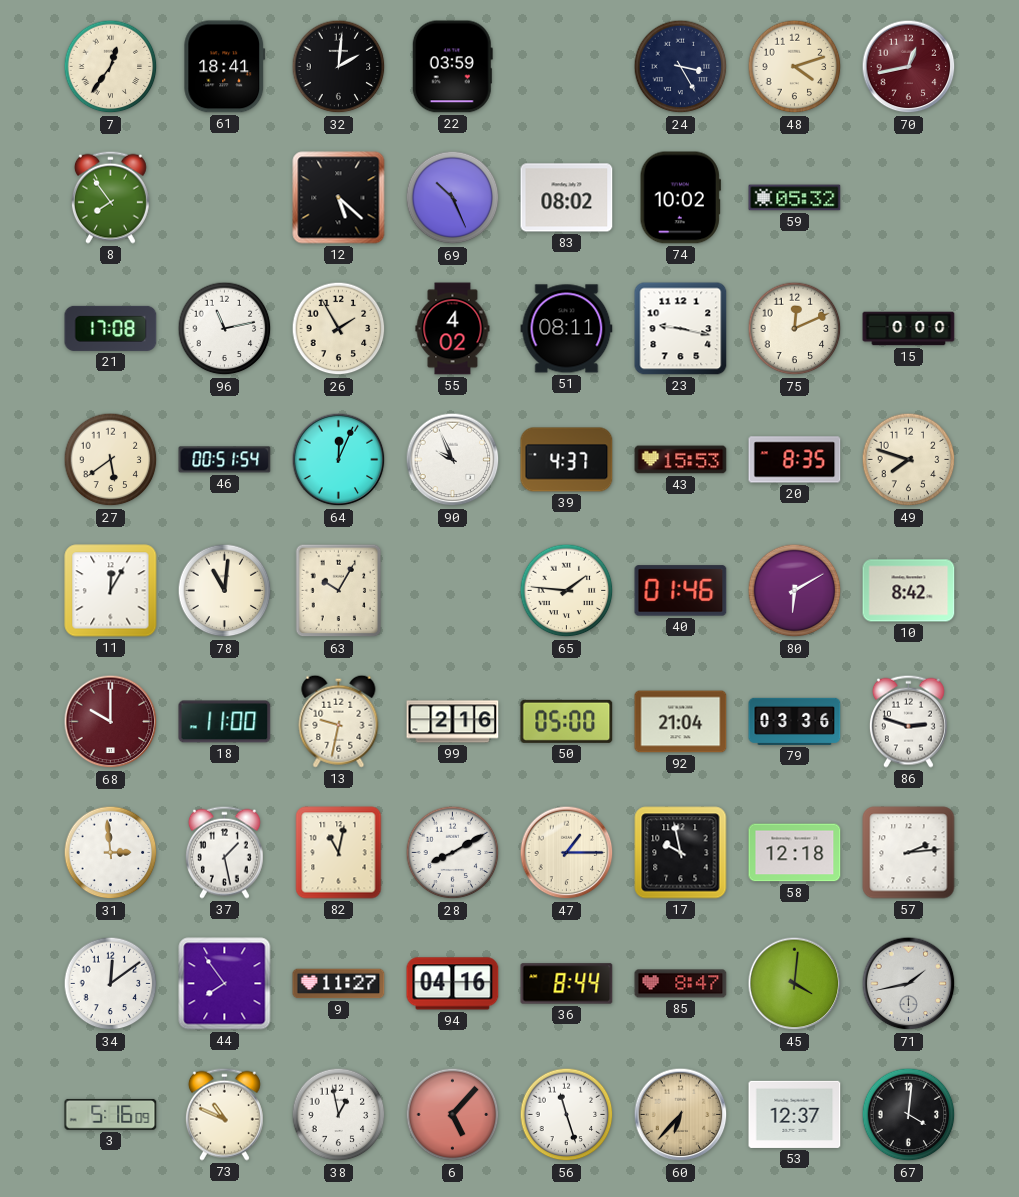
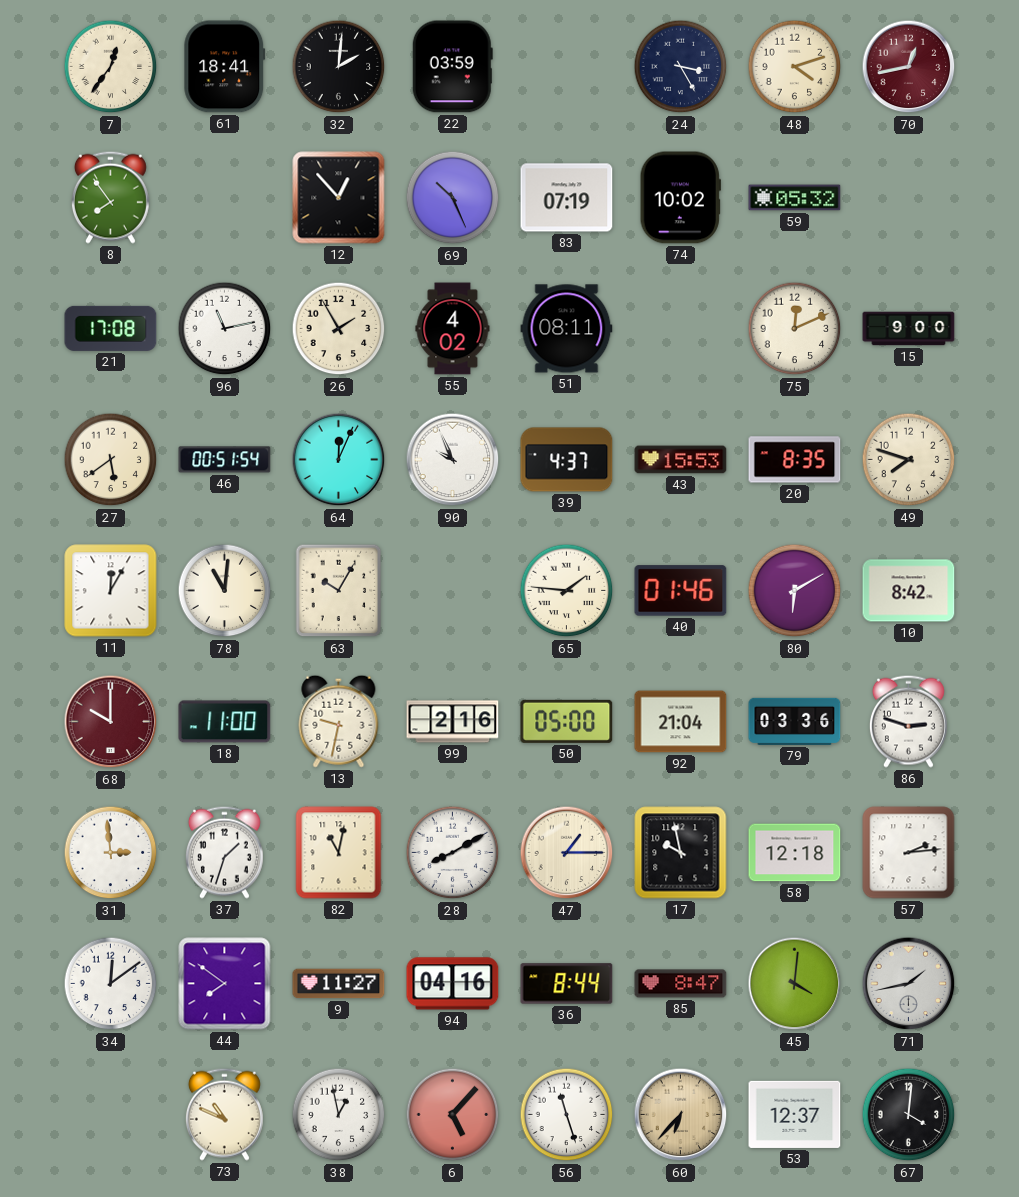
12: 5:22 -> 12:53
83: 08:02 -> 07:19
23: 9:17 -> none
15: 0:00 -> 9:00
37: 1:28 -> 1:33
44: 7:54 -> 7:51
3: 5:16 -> none
